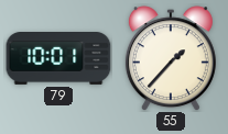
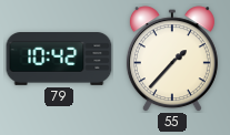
79: 10:01 -> 10:42
